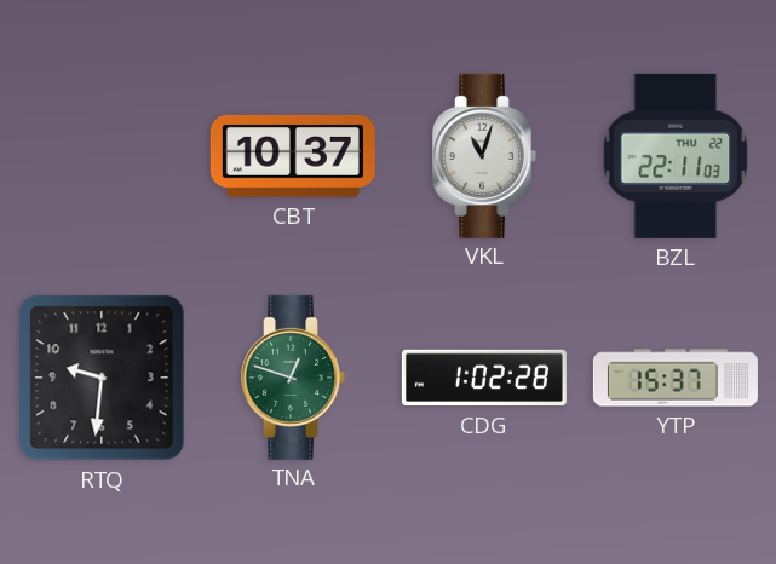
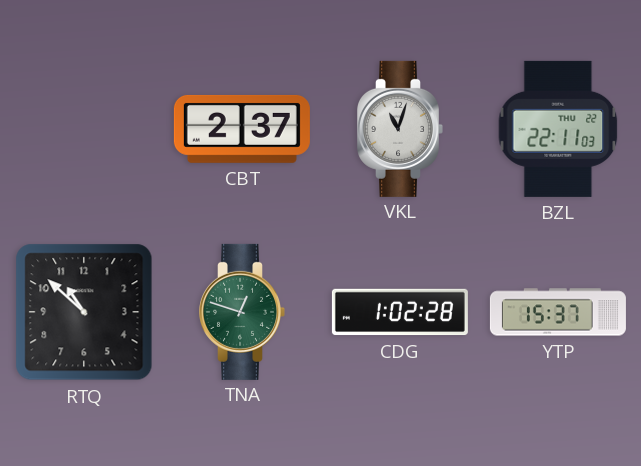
CBT: 10:37 -> 2:37
RTQ: 9:31 -> 10:52
